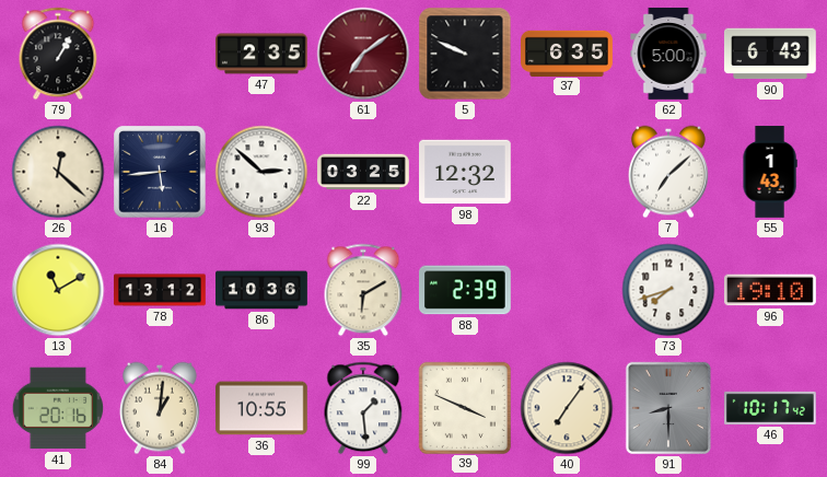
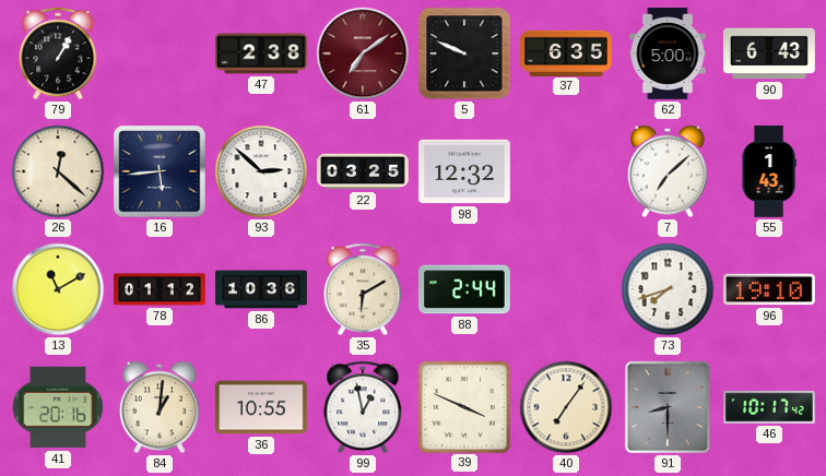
47: 2:35 -> 2:38
78: 13:12 -> 01:12
88: 2:39 -> 2:44
99: 1:29 -> 12:58
